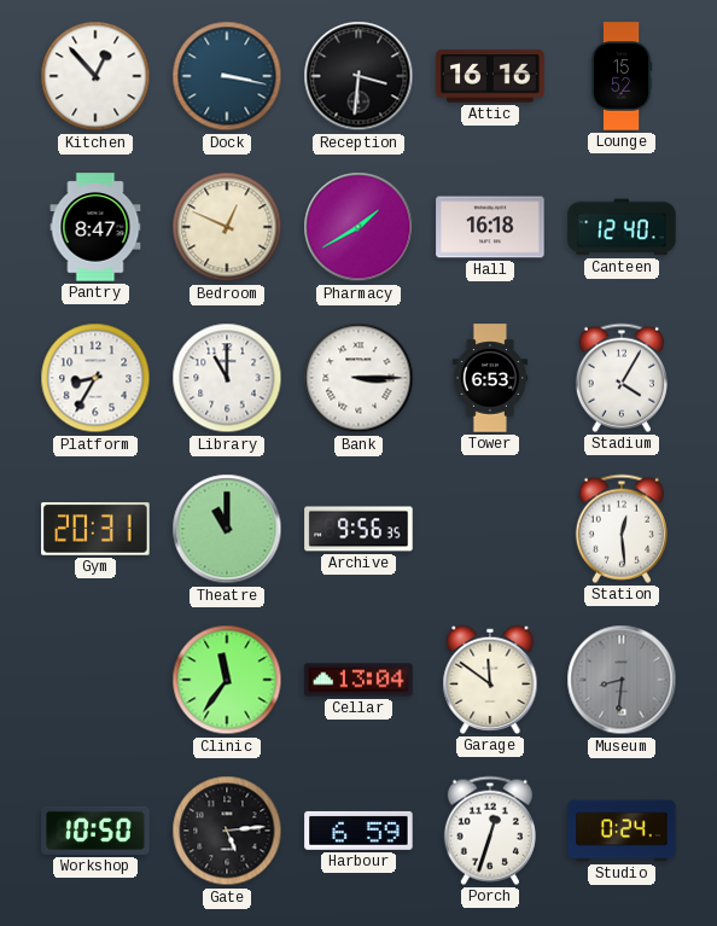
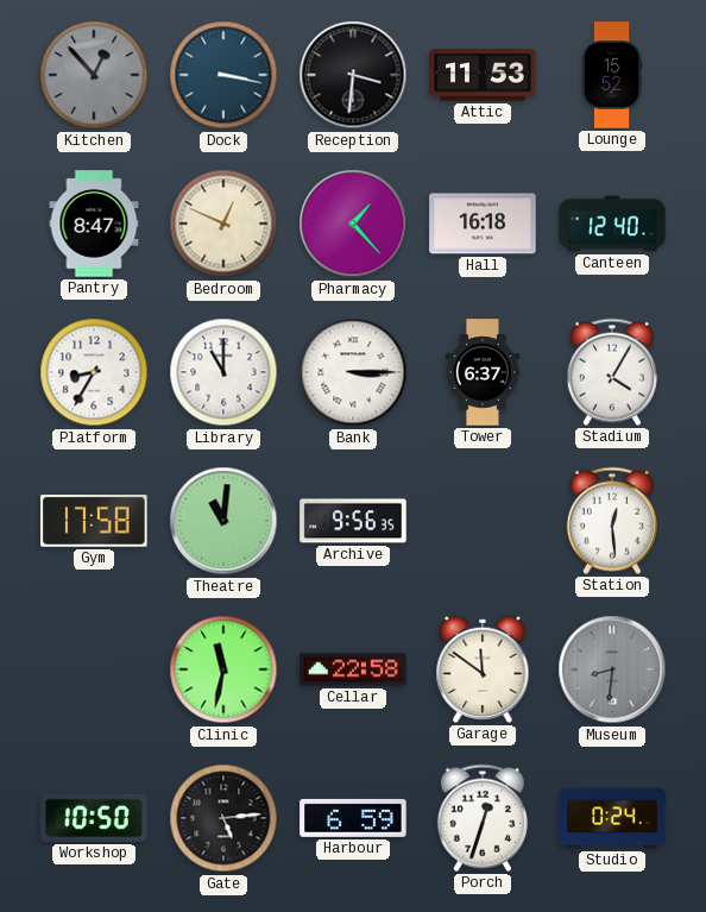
Kitchen dial: white -> grey
Attic: 16:16 -> 11:53
Pharmacy: 1:40 -> 1:23
Tower: 6:53 -> 6:37
Gym: 20:31 -> 17:58
Theatre: 11:00 -> 11:01
Clinic: 11:36 -> 11:32
Cellar: 13:04 -> 22:58
